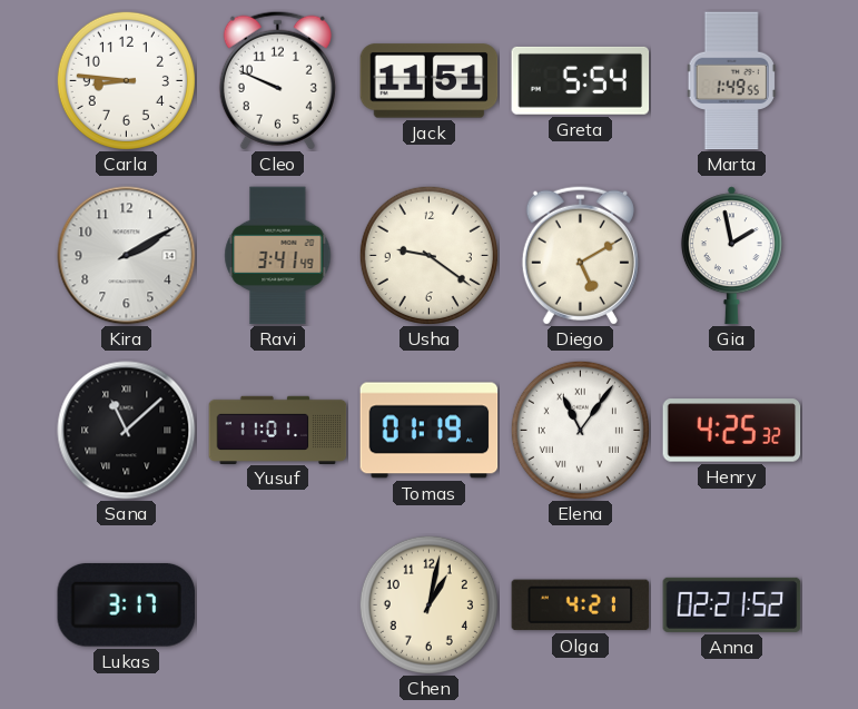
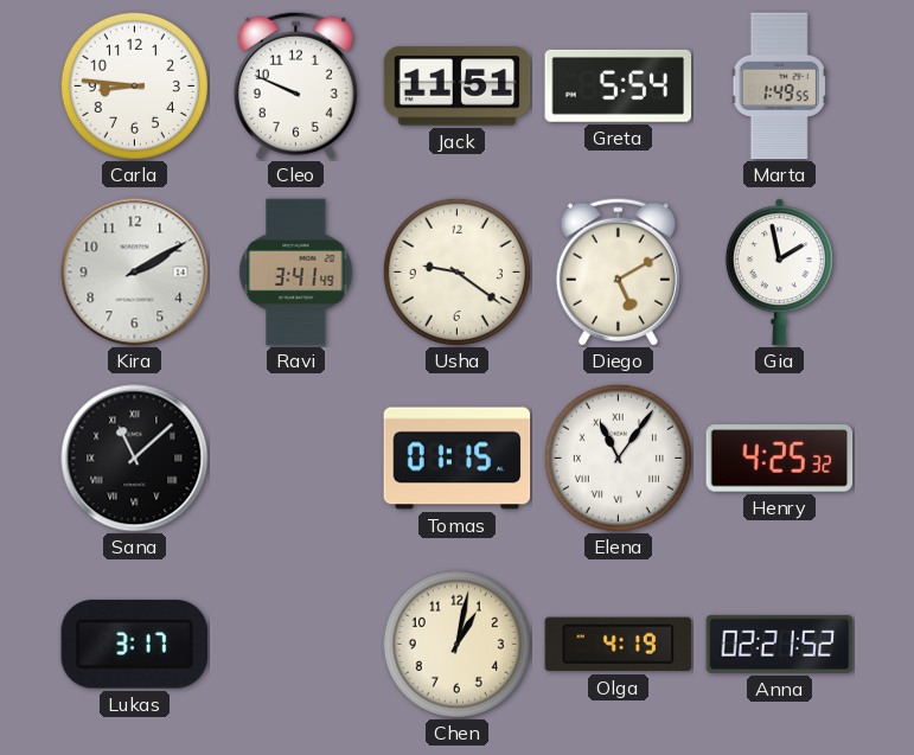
Yusuf: 11:01 -> none
Tomas: 01:19 -> 01:15
Olga: 4:21 -> 4:19
